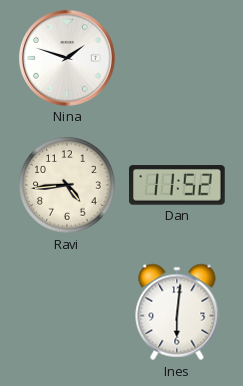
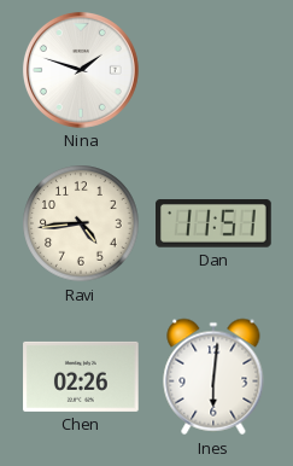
Dan: 11:52 -> 11:51
Chen: none -> 02:26
